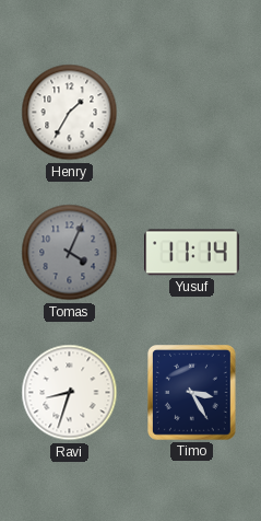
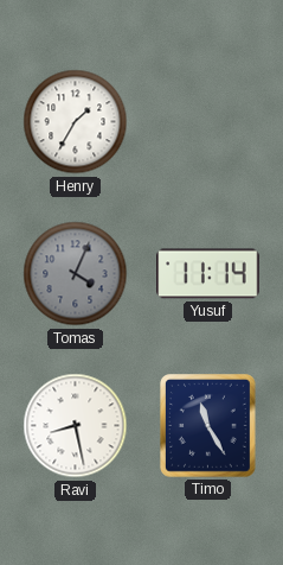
Ravi: 8:33 -> 8:28
Timo: 3:25 -> 11:25
